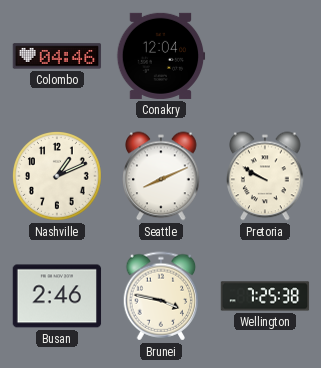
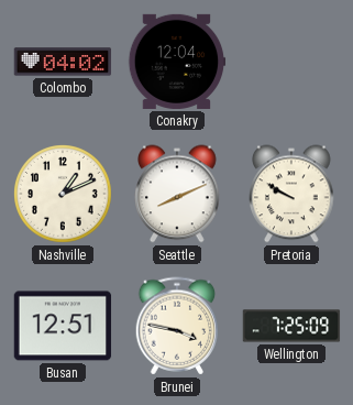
Colombo: 04:46 -> 04:02
Busan: 2:46 -> 12:51
Wellington: 7:25:38 -> 7:25:09
